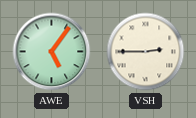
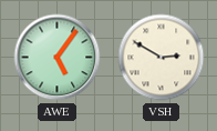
VSH: 2:45 -> 2:50
